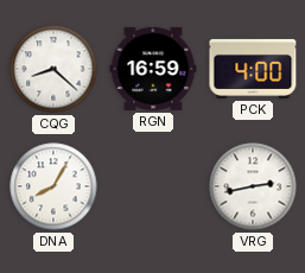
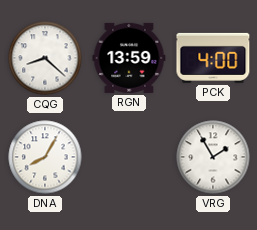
RGN: 16:59 -> 13:59
VRG: 2:43 -> 1:55
